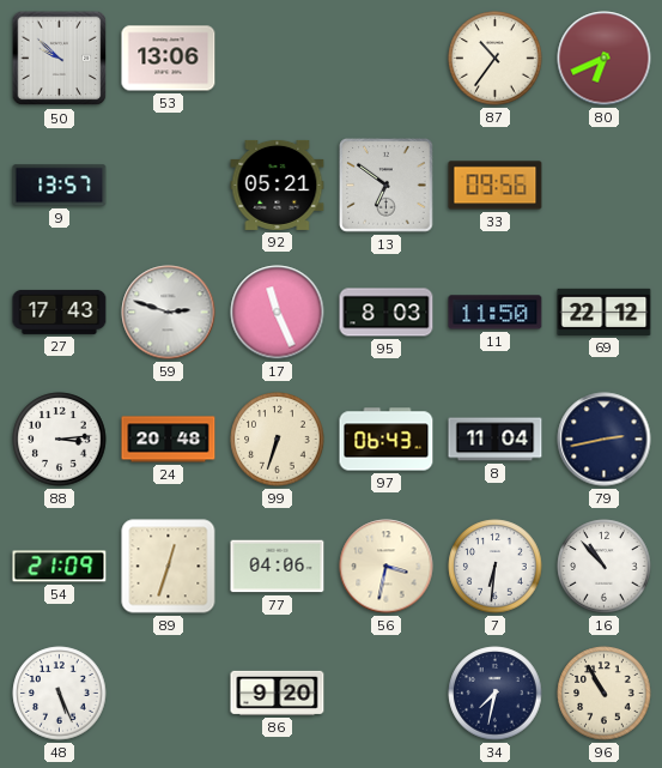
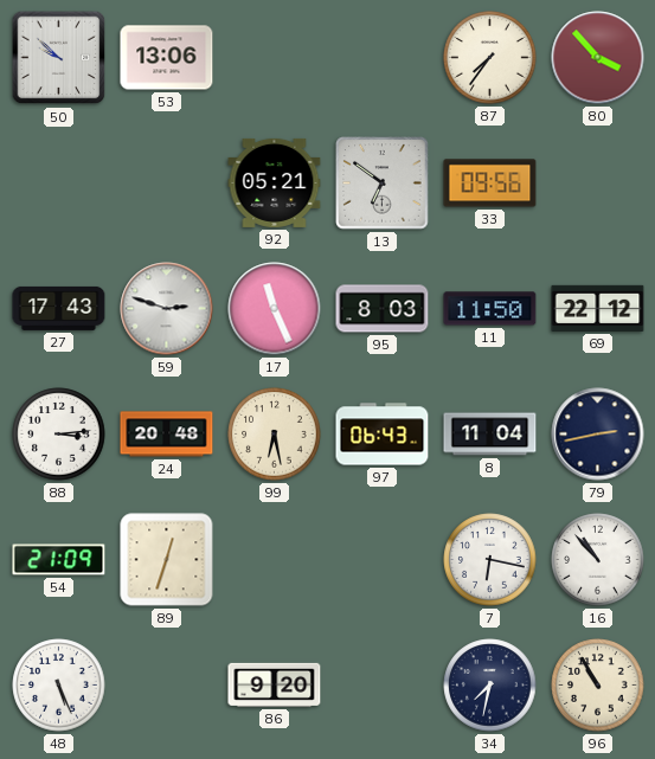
87: 10:36 -> 7:36
80: 6:41 -> 3:53
9: 13:57 -> none
99: 6:33 -> 6:28
77: 04:06 -> none
56: 3:32 -> none
7: 6:31 -> 6:17
